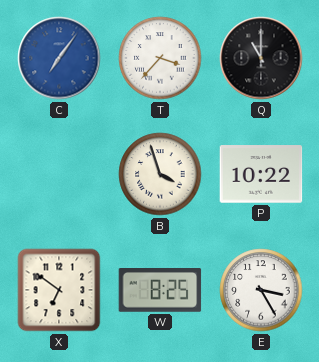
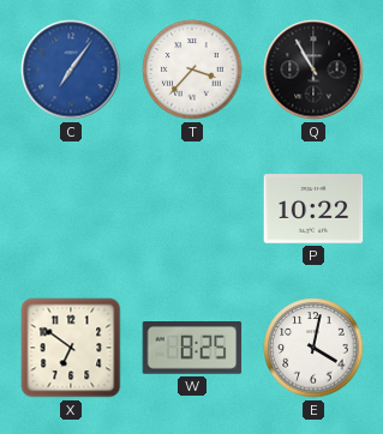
Q: 11:00 -> 10:55
B: 3:57 -> none
E: 3:25 -> 4:02
